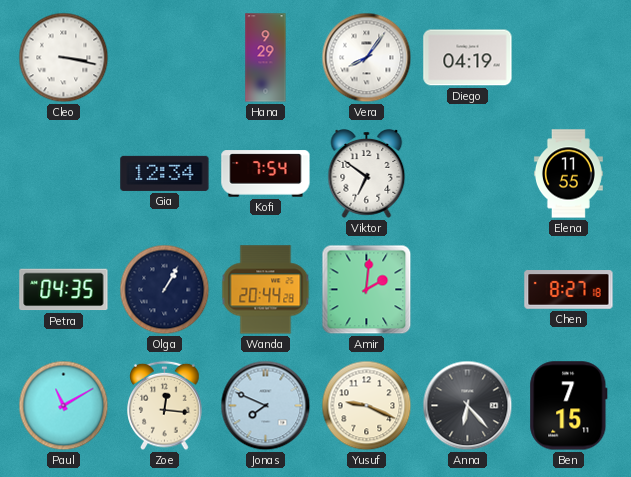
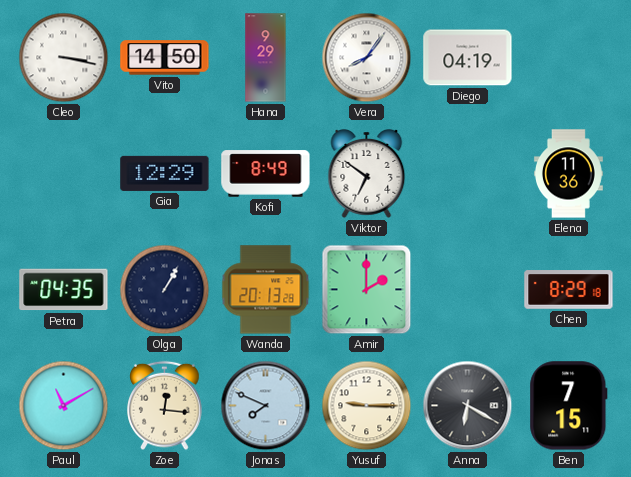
Vito: none -> 14:50
Gia: 12:34 -> 12:29
Kofi: 7:54 -> 8:49
Elena: 11:55 -> 11:36
Wanda: 20:44 -> 20:13
Amir: 2:01 -> 2:00
Chen: 8:27 -> 8:29
Yusuf: 9:19 -> 9:15
Anna: 6:23 -> 6:20
